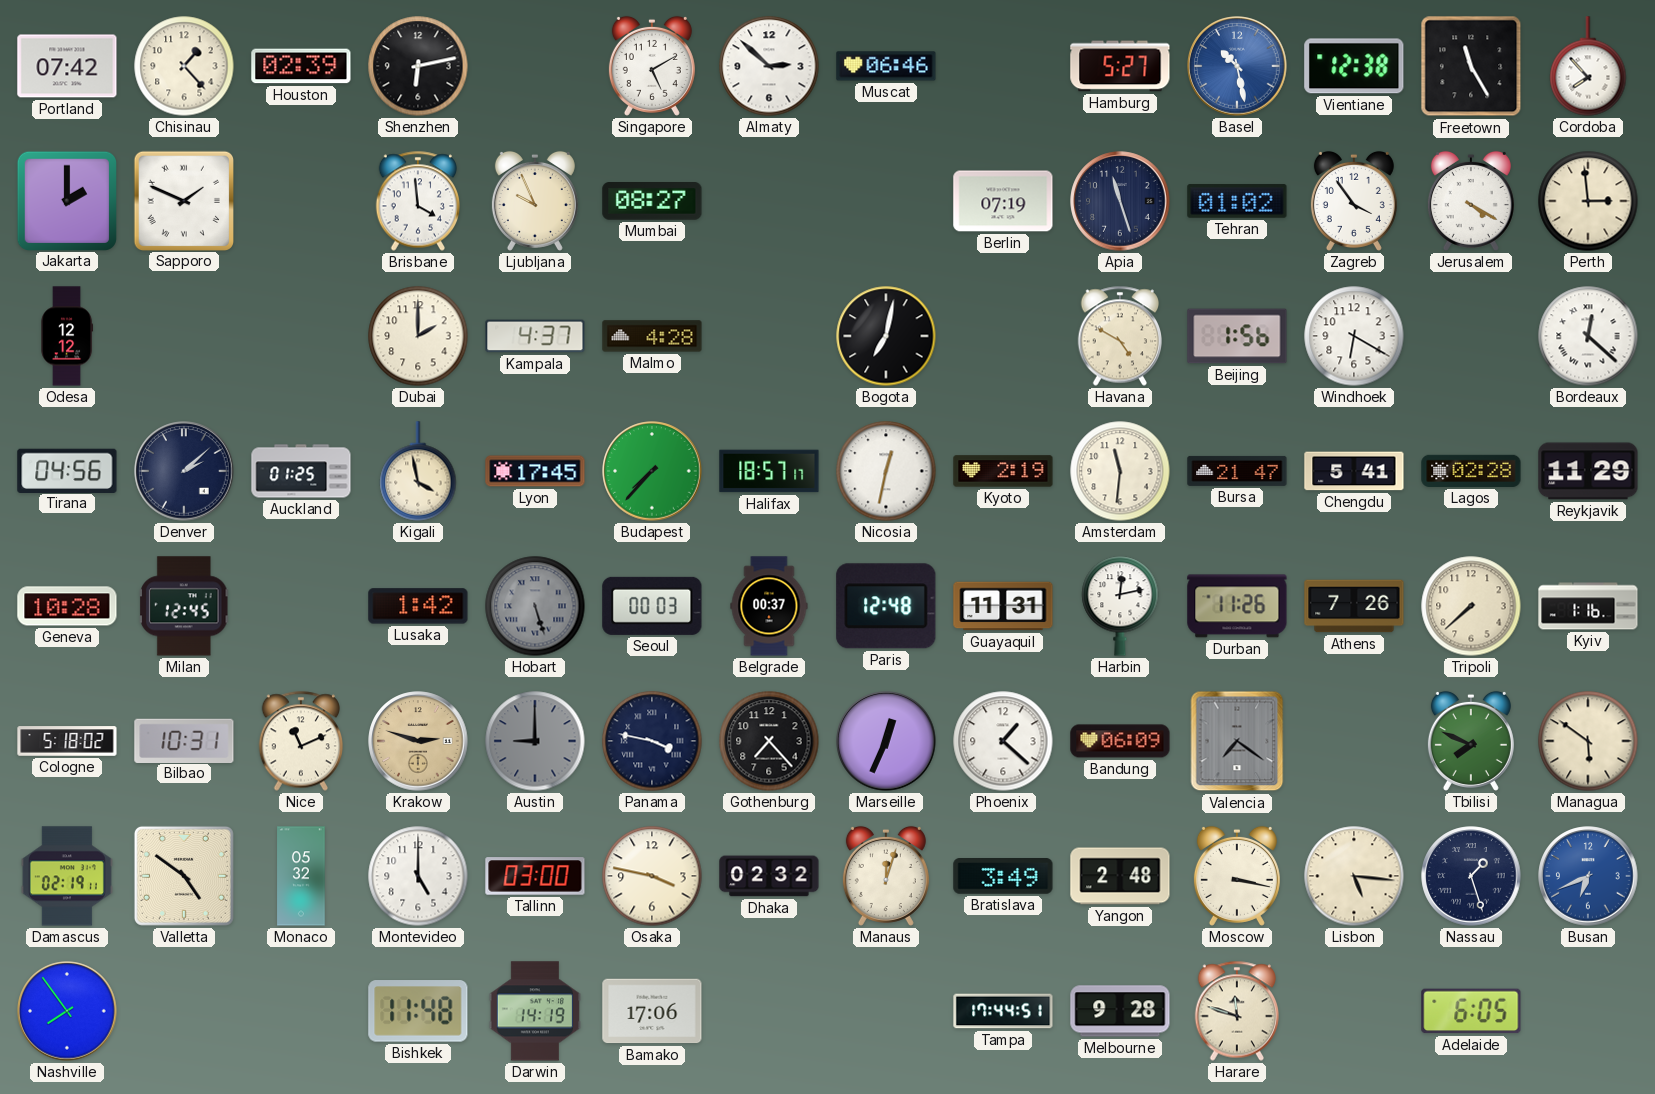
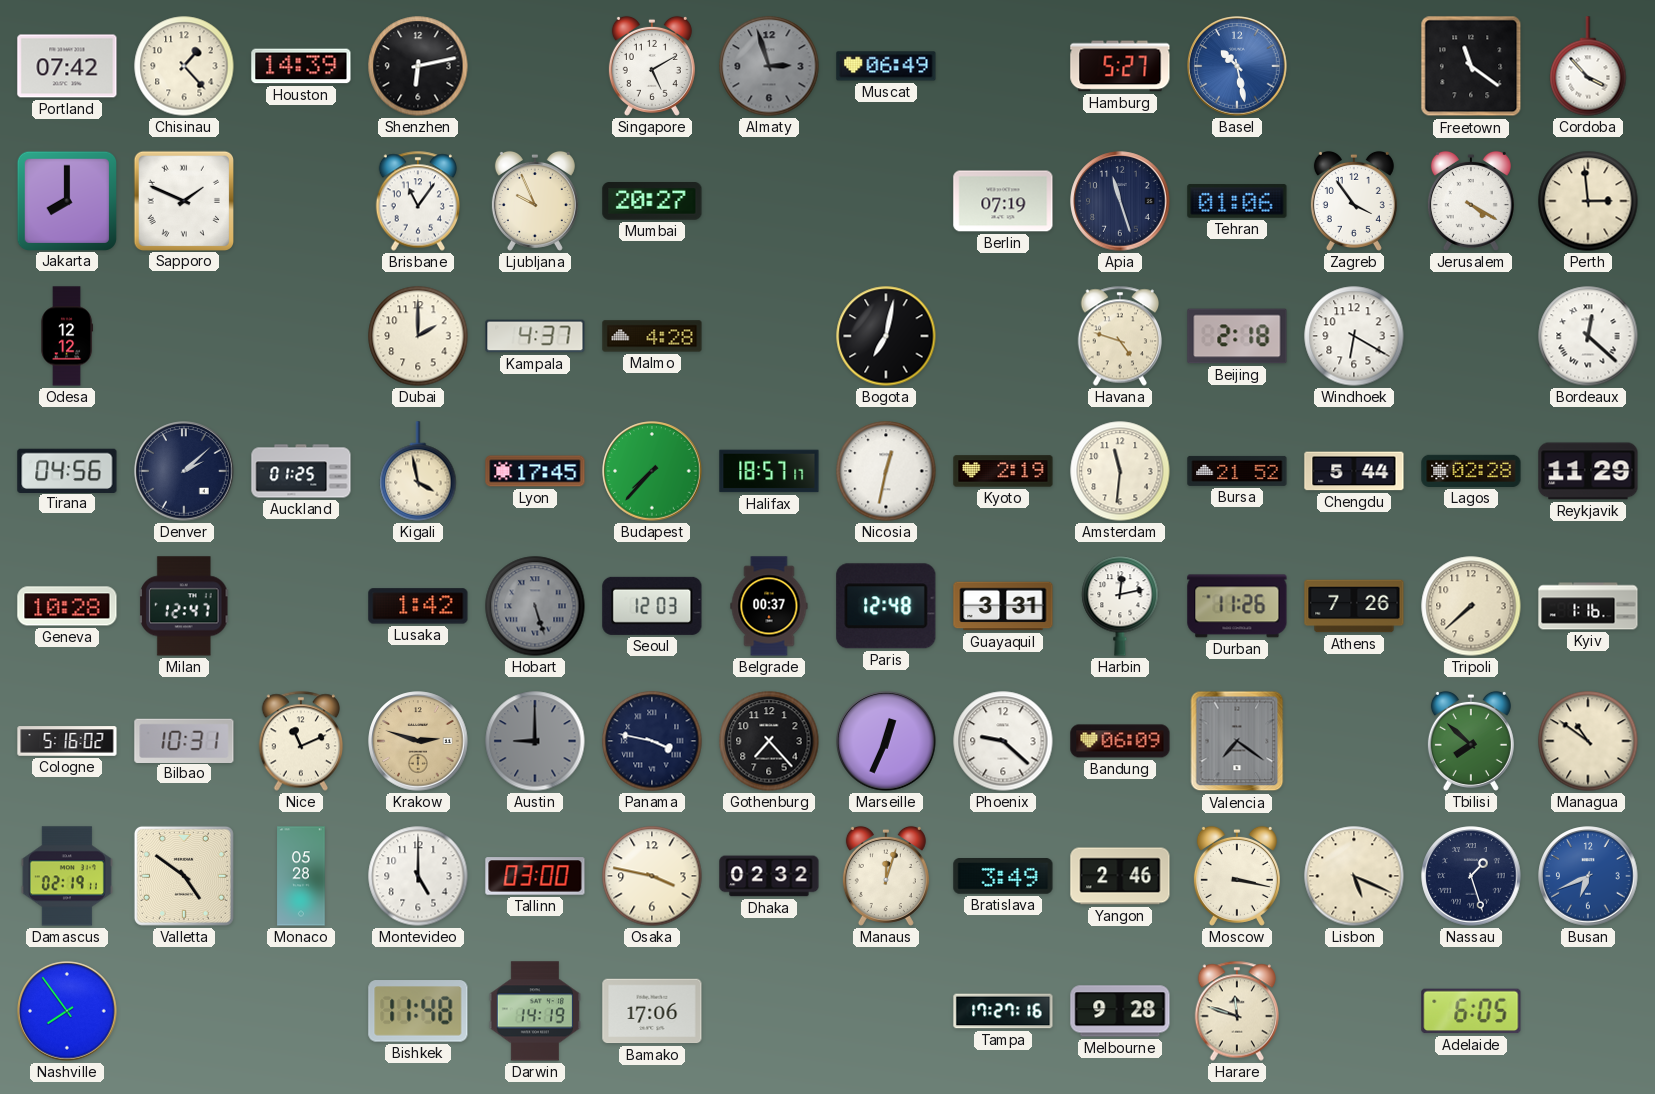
Houston: 02:39 -> 14:39
Almaty: 2:52 -> 2:57
Almaty dial: white -> grey
Muscat: 06:46 -> 06:49
Vientiane: 12:38 -> none
Freetown: 11:25 -> 11:21
Cordoba: 7:53 -> 3:53
Jakarta: 2:00 -> 8:00
Brisbane: 3:59 -> 11:06
Mumbai: 08:27 -> 20:27
Tehran: 01:02 -> 01:06
Havana: 4:50 -> 4:48
Beijing: 1:56 -> 2:18
Bursa: 21:47 -> 21:52
Chengdu: 5:41 -> 5:44
Milan: 12:45 -> 12:47
Seoul: 00:03 -> 12:03
Guayaquil: 11:31 -> 3:31
Cologne: 5:18 -> 5:16
Phoenix: 1:22 -> 9:22
Tbilisi: 7:49 -> 7:52
Managua: 5:51 -> 10:51
Monaco: 05:32 -> 05:28
Yangon: 2:48 -> 2:46
Lisbon: 5:16 -> 5:19
Tampa: 17:44 -> 17:27
